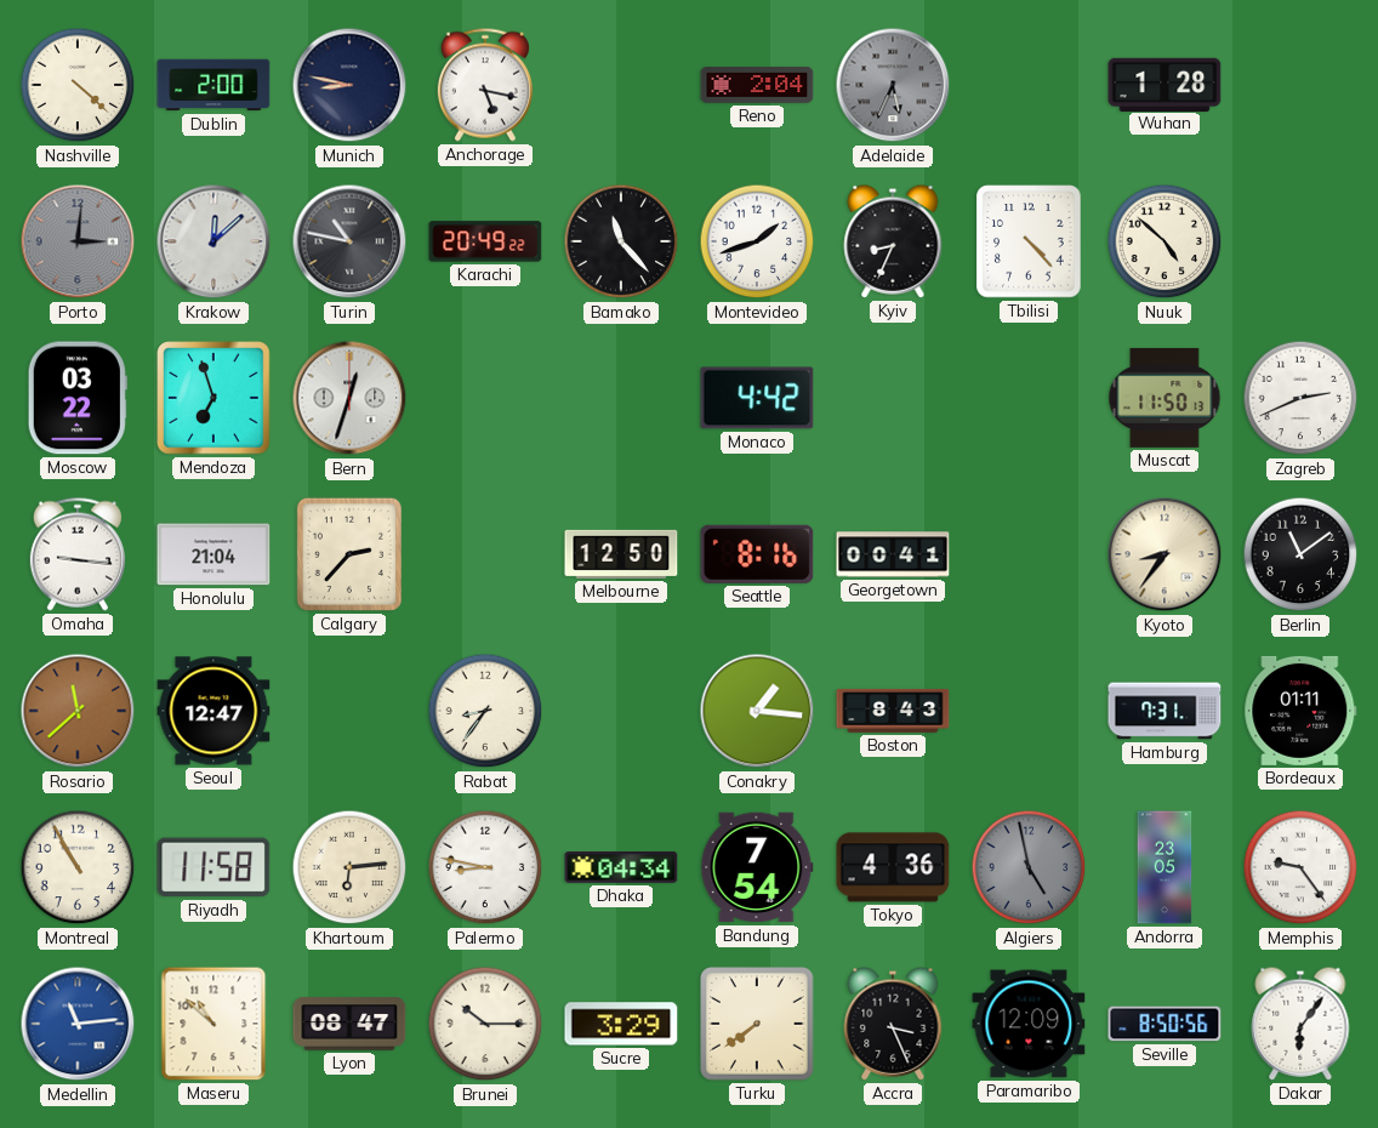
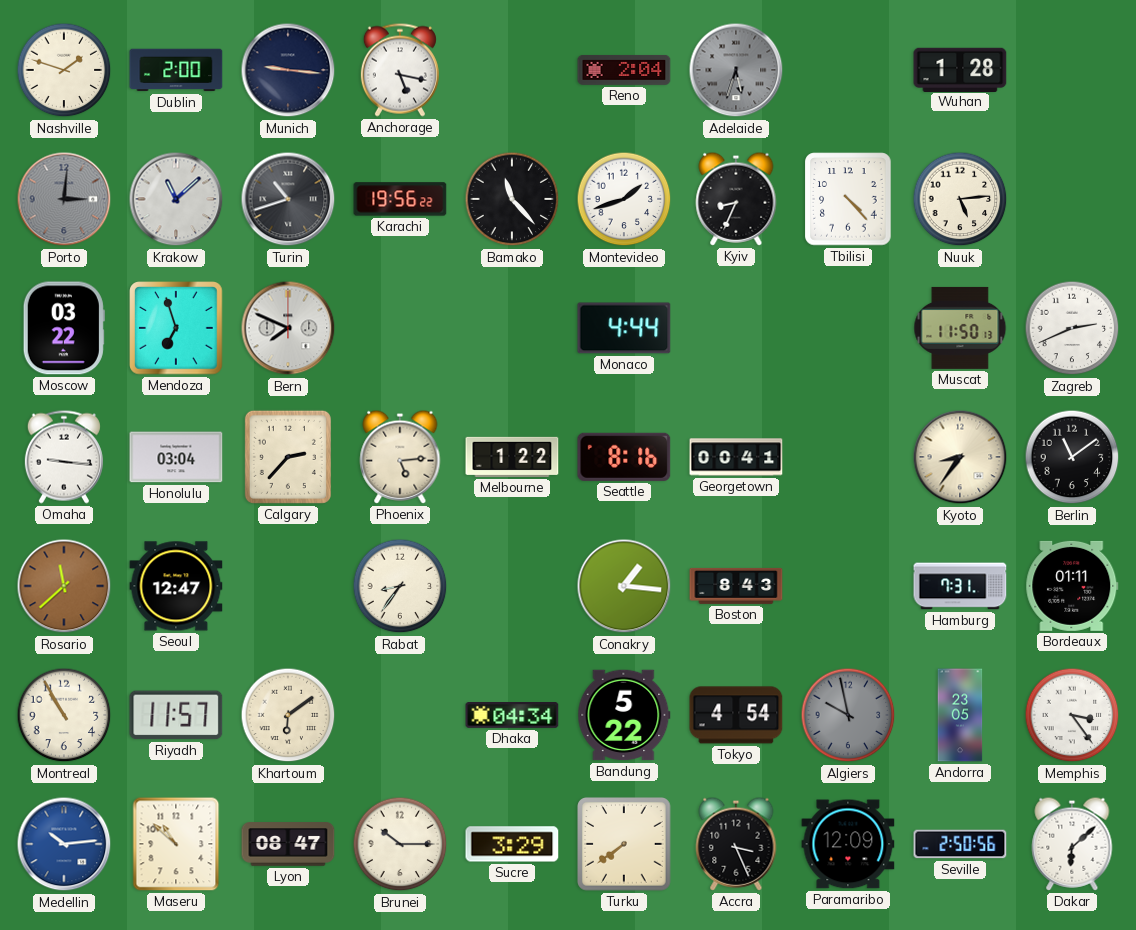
Nashville: 4:22 -> 1:48
Munich: 8:47 -> 9:16
Adelaide: 5:34 -> 5:33
Krakow: 12:08 -> 11:08
Turin: 10:47 -> 10:42
Karachi: 20:49 -> 19:56
Nuuk: 4:52 -> 5:14
Bern: 12:33 -> 7:49
Monaco: 4:42 -> 4:44
Honolulu: 21:04 -> 03:04
Phoenix: none -> 5:14
Melbourne: 12:50 -> 1:22
Riyadh: 11:58 -> 11:57
Khartoum: 6:14 -> 6:09
Palermo: 8:47 -> none
Bandung: 7:54 -> 5:22
Tokyo: 4:36 -> 4:54
Algiers: 4:58 -> 9:58
Memphis: 9:24 -> 3:24
Medellin: 11:14 -> 10:14
Seville: 8:50 -> 2:50
Dakar: 6:06 -> 6:08
